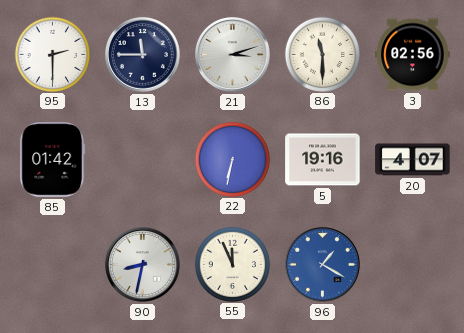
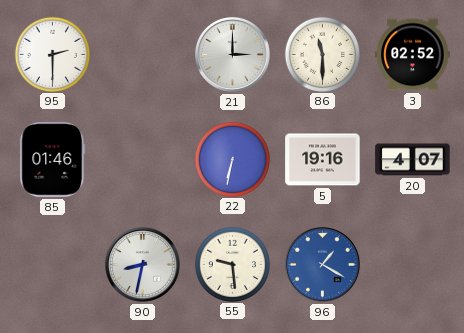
13: 11:45 -> none
21: 3:12 -> 3:00
3: 02:56 -> 02:52
85: 01:42 -> 01:46
55: 11:56 -> 9:29
